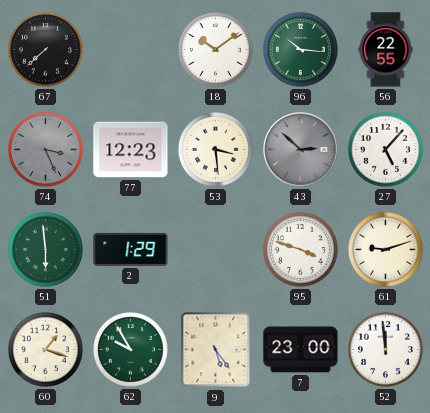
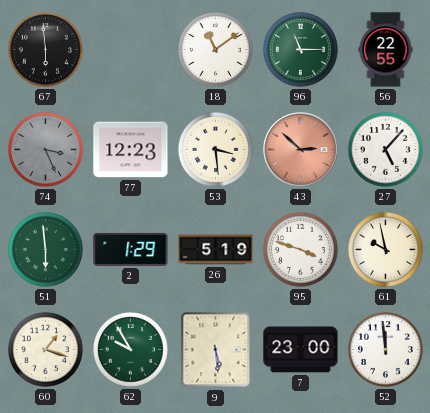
67: 7:38 -> 5:59
18: 10:09 -> 11:09
96: 10:16 -> 11:15
43 dial: grey -> salmon
26: none -> 5:19
61: 9:12 -> 9:58
9: 5:24 -> 5:29
